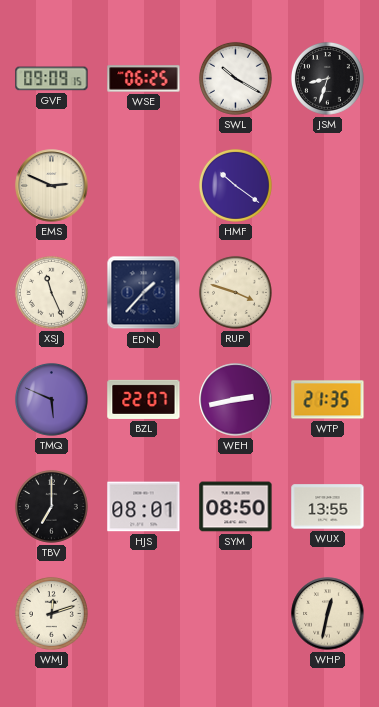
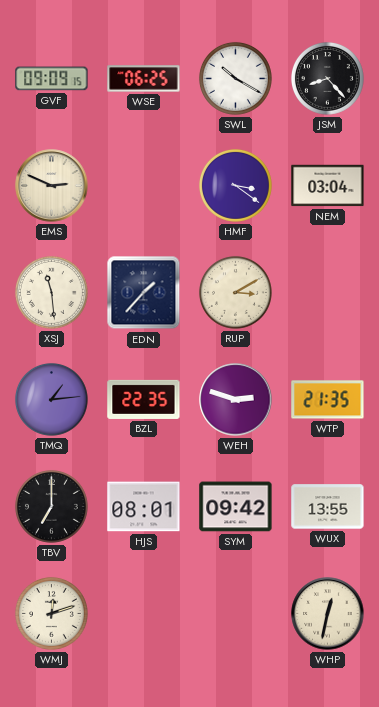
JSM: 8:33 -> 8:23
HMF: 10:21 -> 3:21
NEM: none -> 03:04
XSJ: 11:26 -> 11:29
RUP: 3:48 -> 3:10
TMQ: 5:49 -> 1:14
BZL: 22:07 -> 22:35
WEH: 2:43 -> 2:48
SYM: 08:50 -> 09:42
